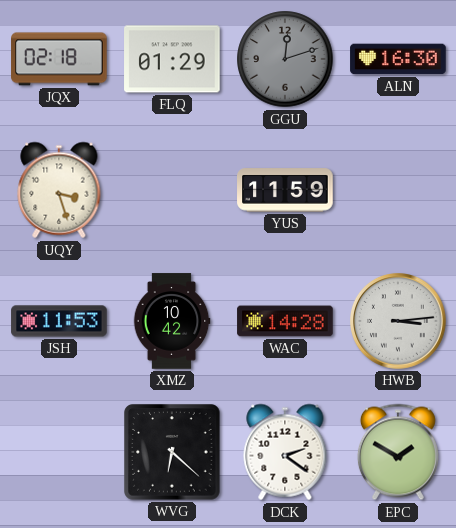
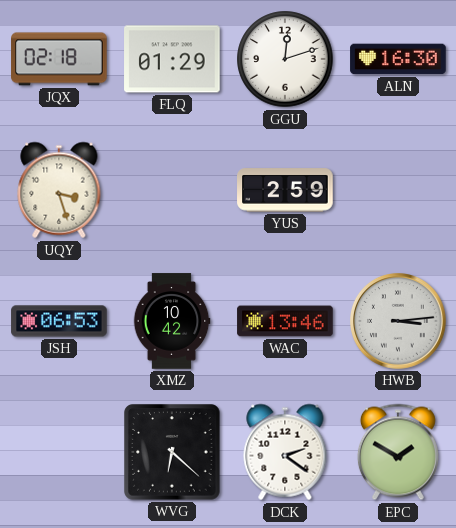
GGU dial: grey -> white
YUS: 11:59 -> 2:59
JSH: 11:53 -> 06:53
WAC: 14:28 -> 13:46
